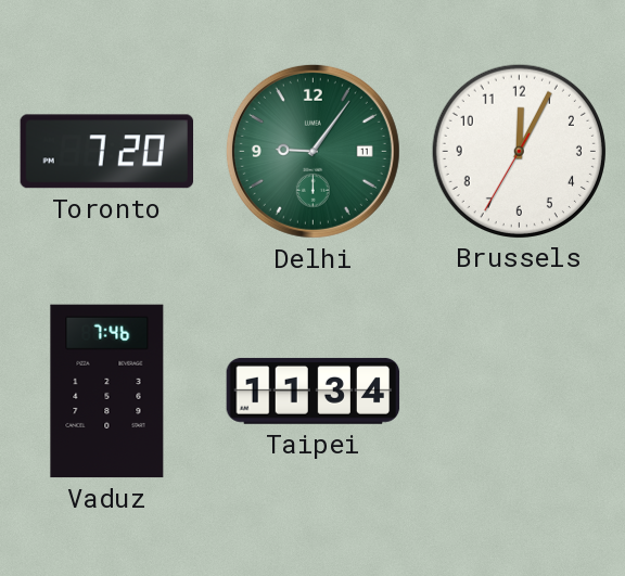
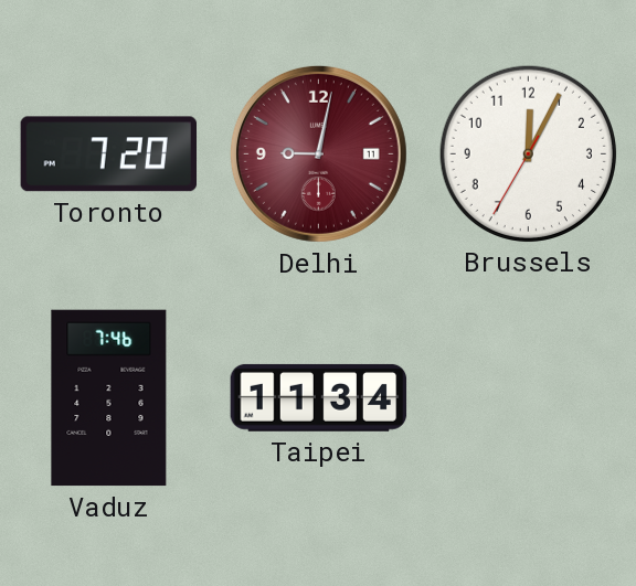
Delhi: 9:06 -> 9:02
Delhi dial: green -> burgundy
